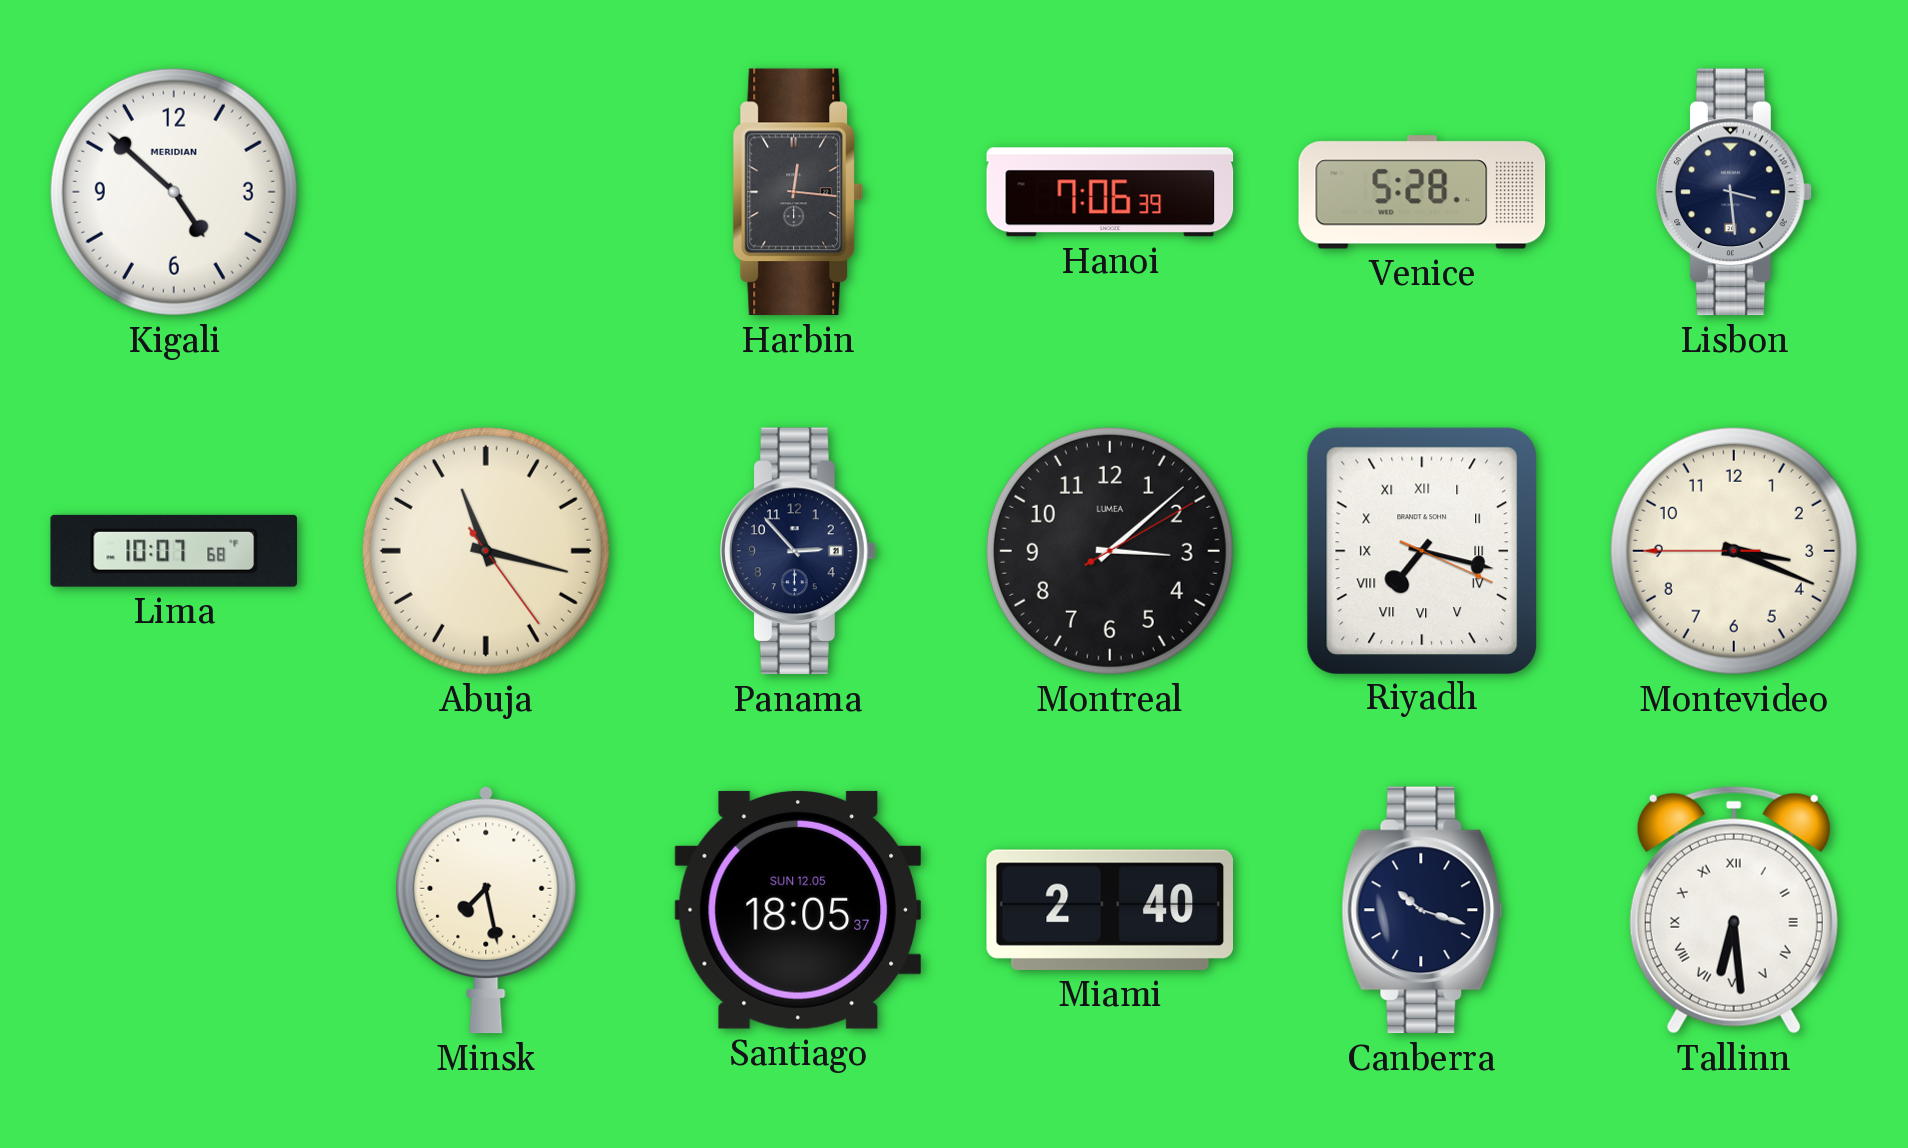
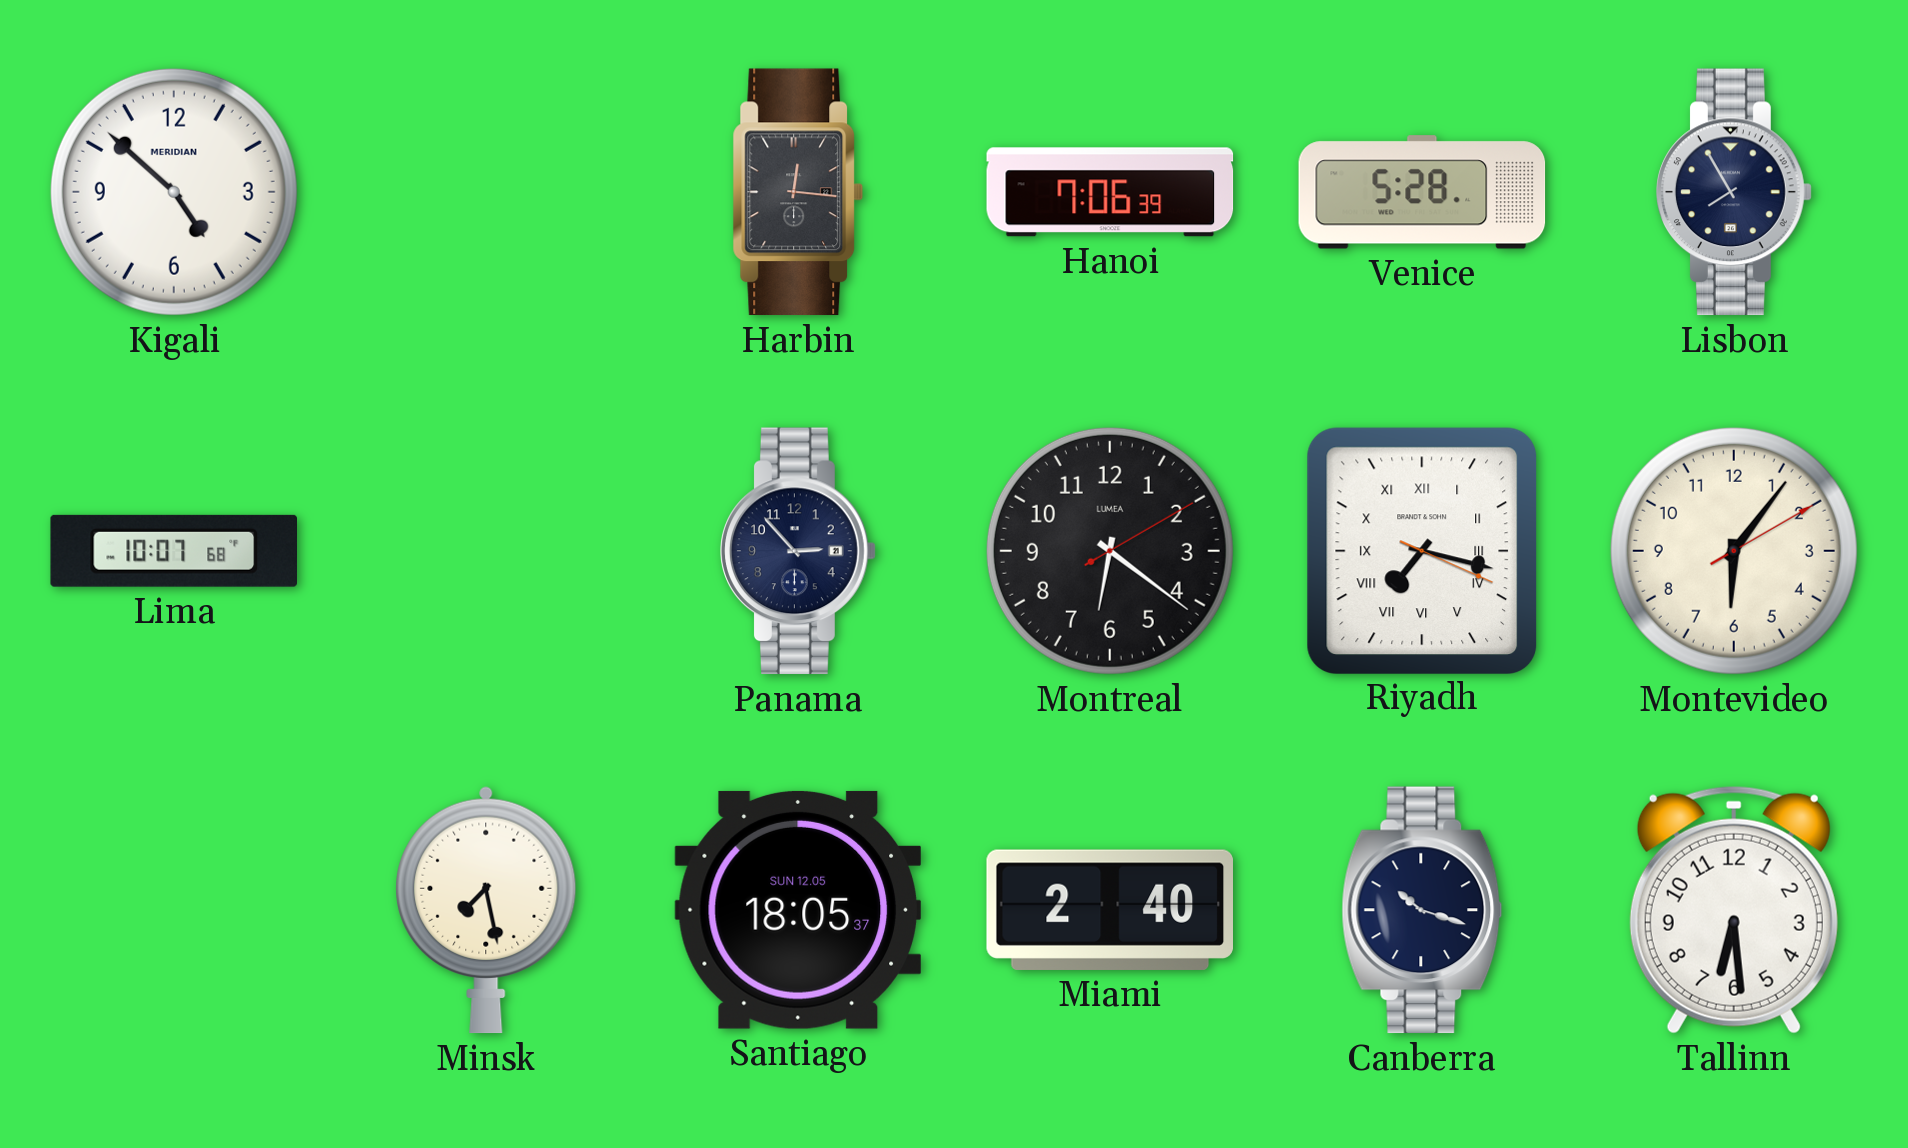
Lisbon: 3:29 -> 7:55
Abuja: 11:17 -> none
Montreal: 3:08 -> 6:21
Montevideo: 3:18 -> 6:06
Tallinn numerals: Roman -> Arabic
